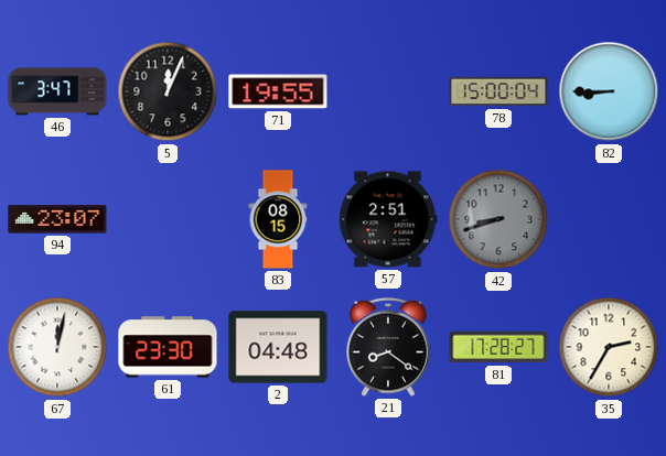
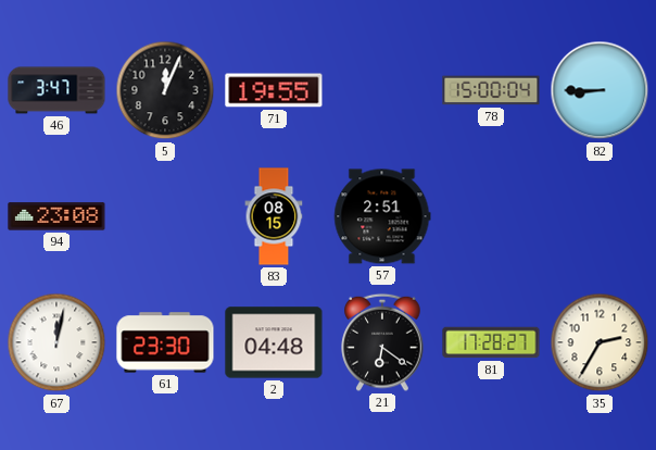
94: 23:07 -> 23:08
42: 8:42 -> none
21: 8:21 -> 6:21
